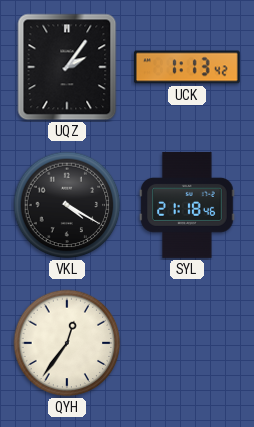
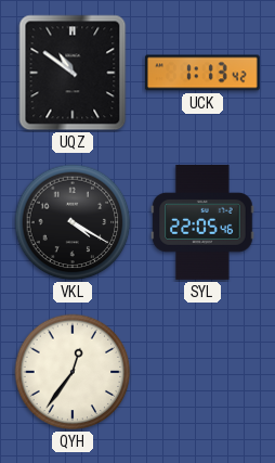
UQZ: 2:06 -> 10:51
SYL: 21:18 -> 22:05
